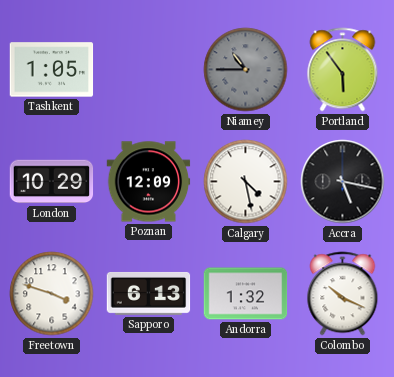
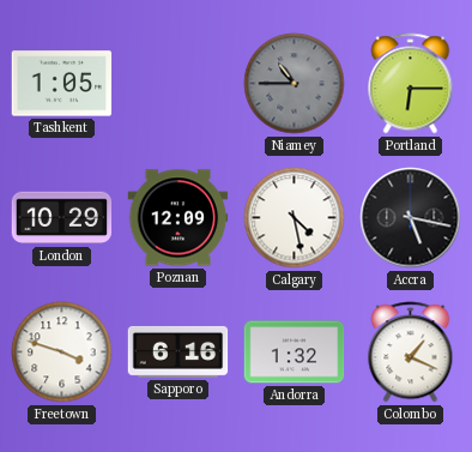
Portland: 5:54 -> 6:15
Sapporo: 6:13 -> 6:16
Colombo: 10:19 -> 1:19
